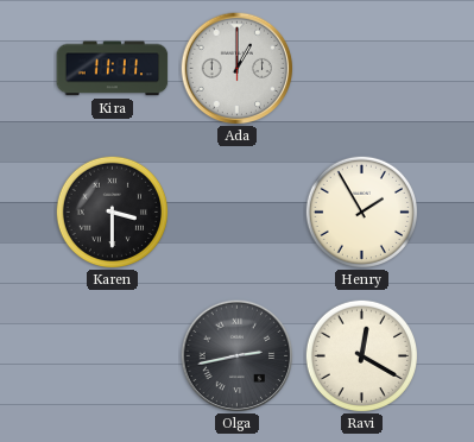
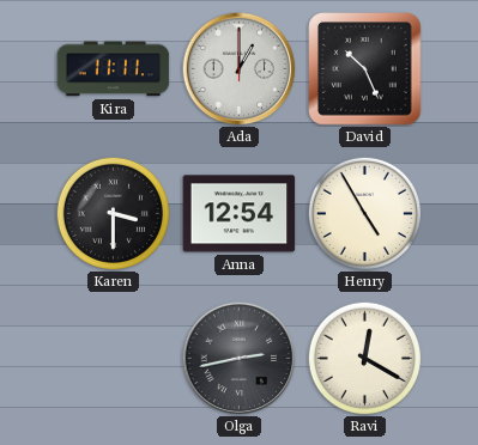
David: none -> 10:26
Anna: none -> 12:54
Henry: 1:55 -> 4:55
